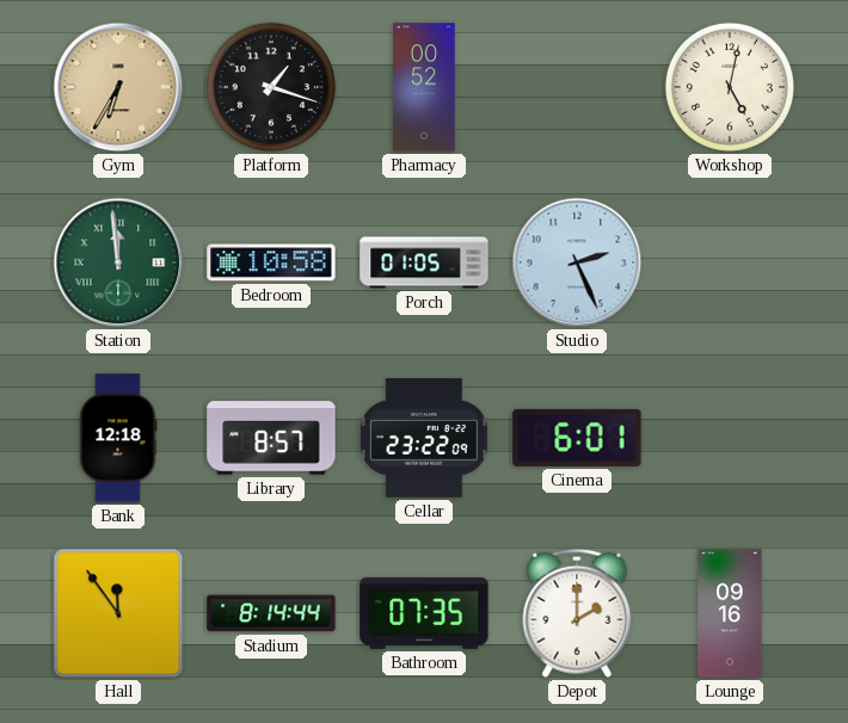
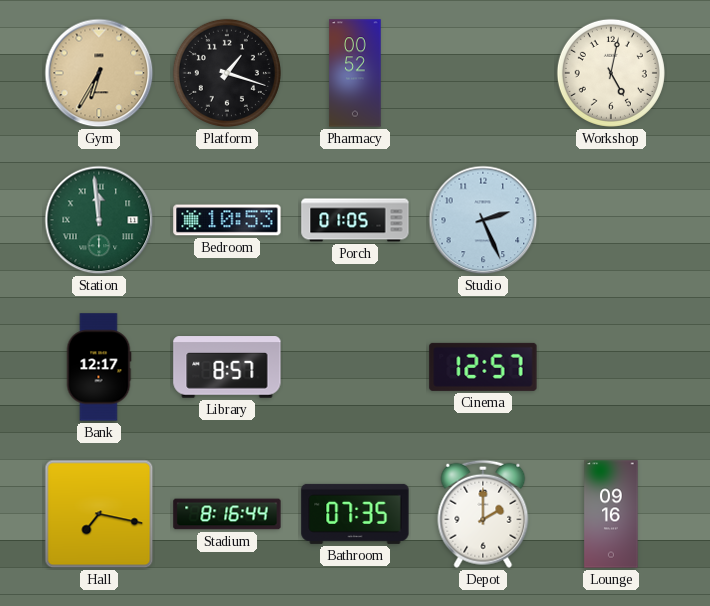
Bedroom: 10:58 -> 10:53
Bank: 12:18 -> 12:17
Cellar: 23:22 -> none
Cinema: 6:01 -> 12:57
Hall: 11:54 -> 7:17
Stadium: 8:14 -> 8:16
